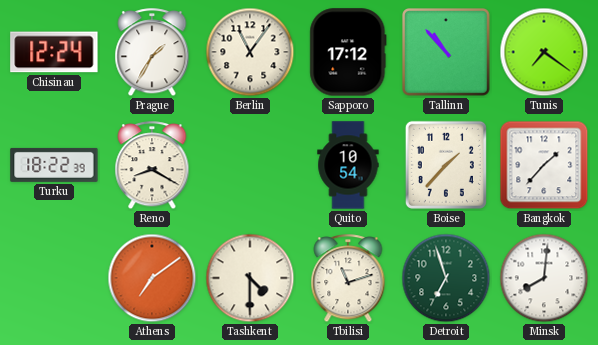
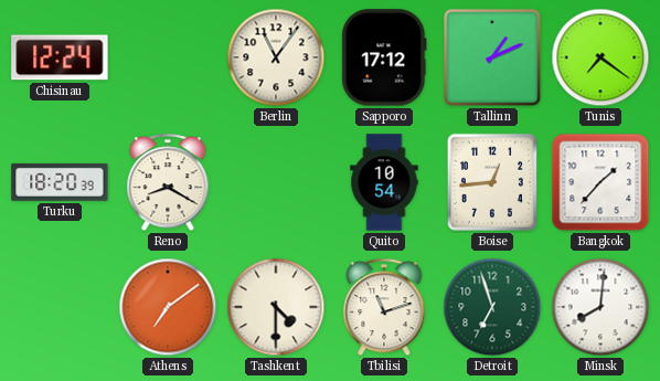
Prague: 1:35 -> none
Tallinn: 10:53 -> 1:11
Turku: 18:22 -> 18:20
Boise: 1:37 -> 12:44
